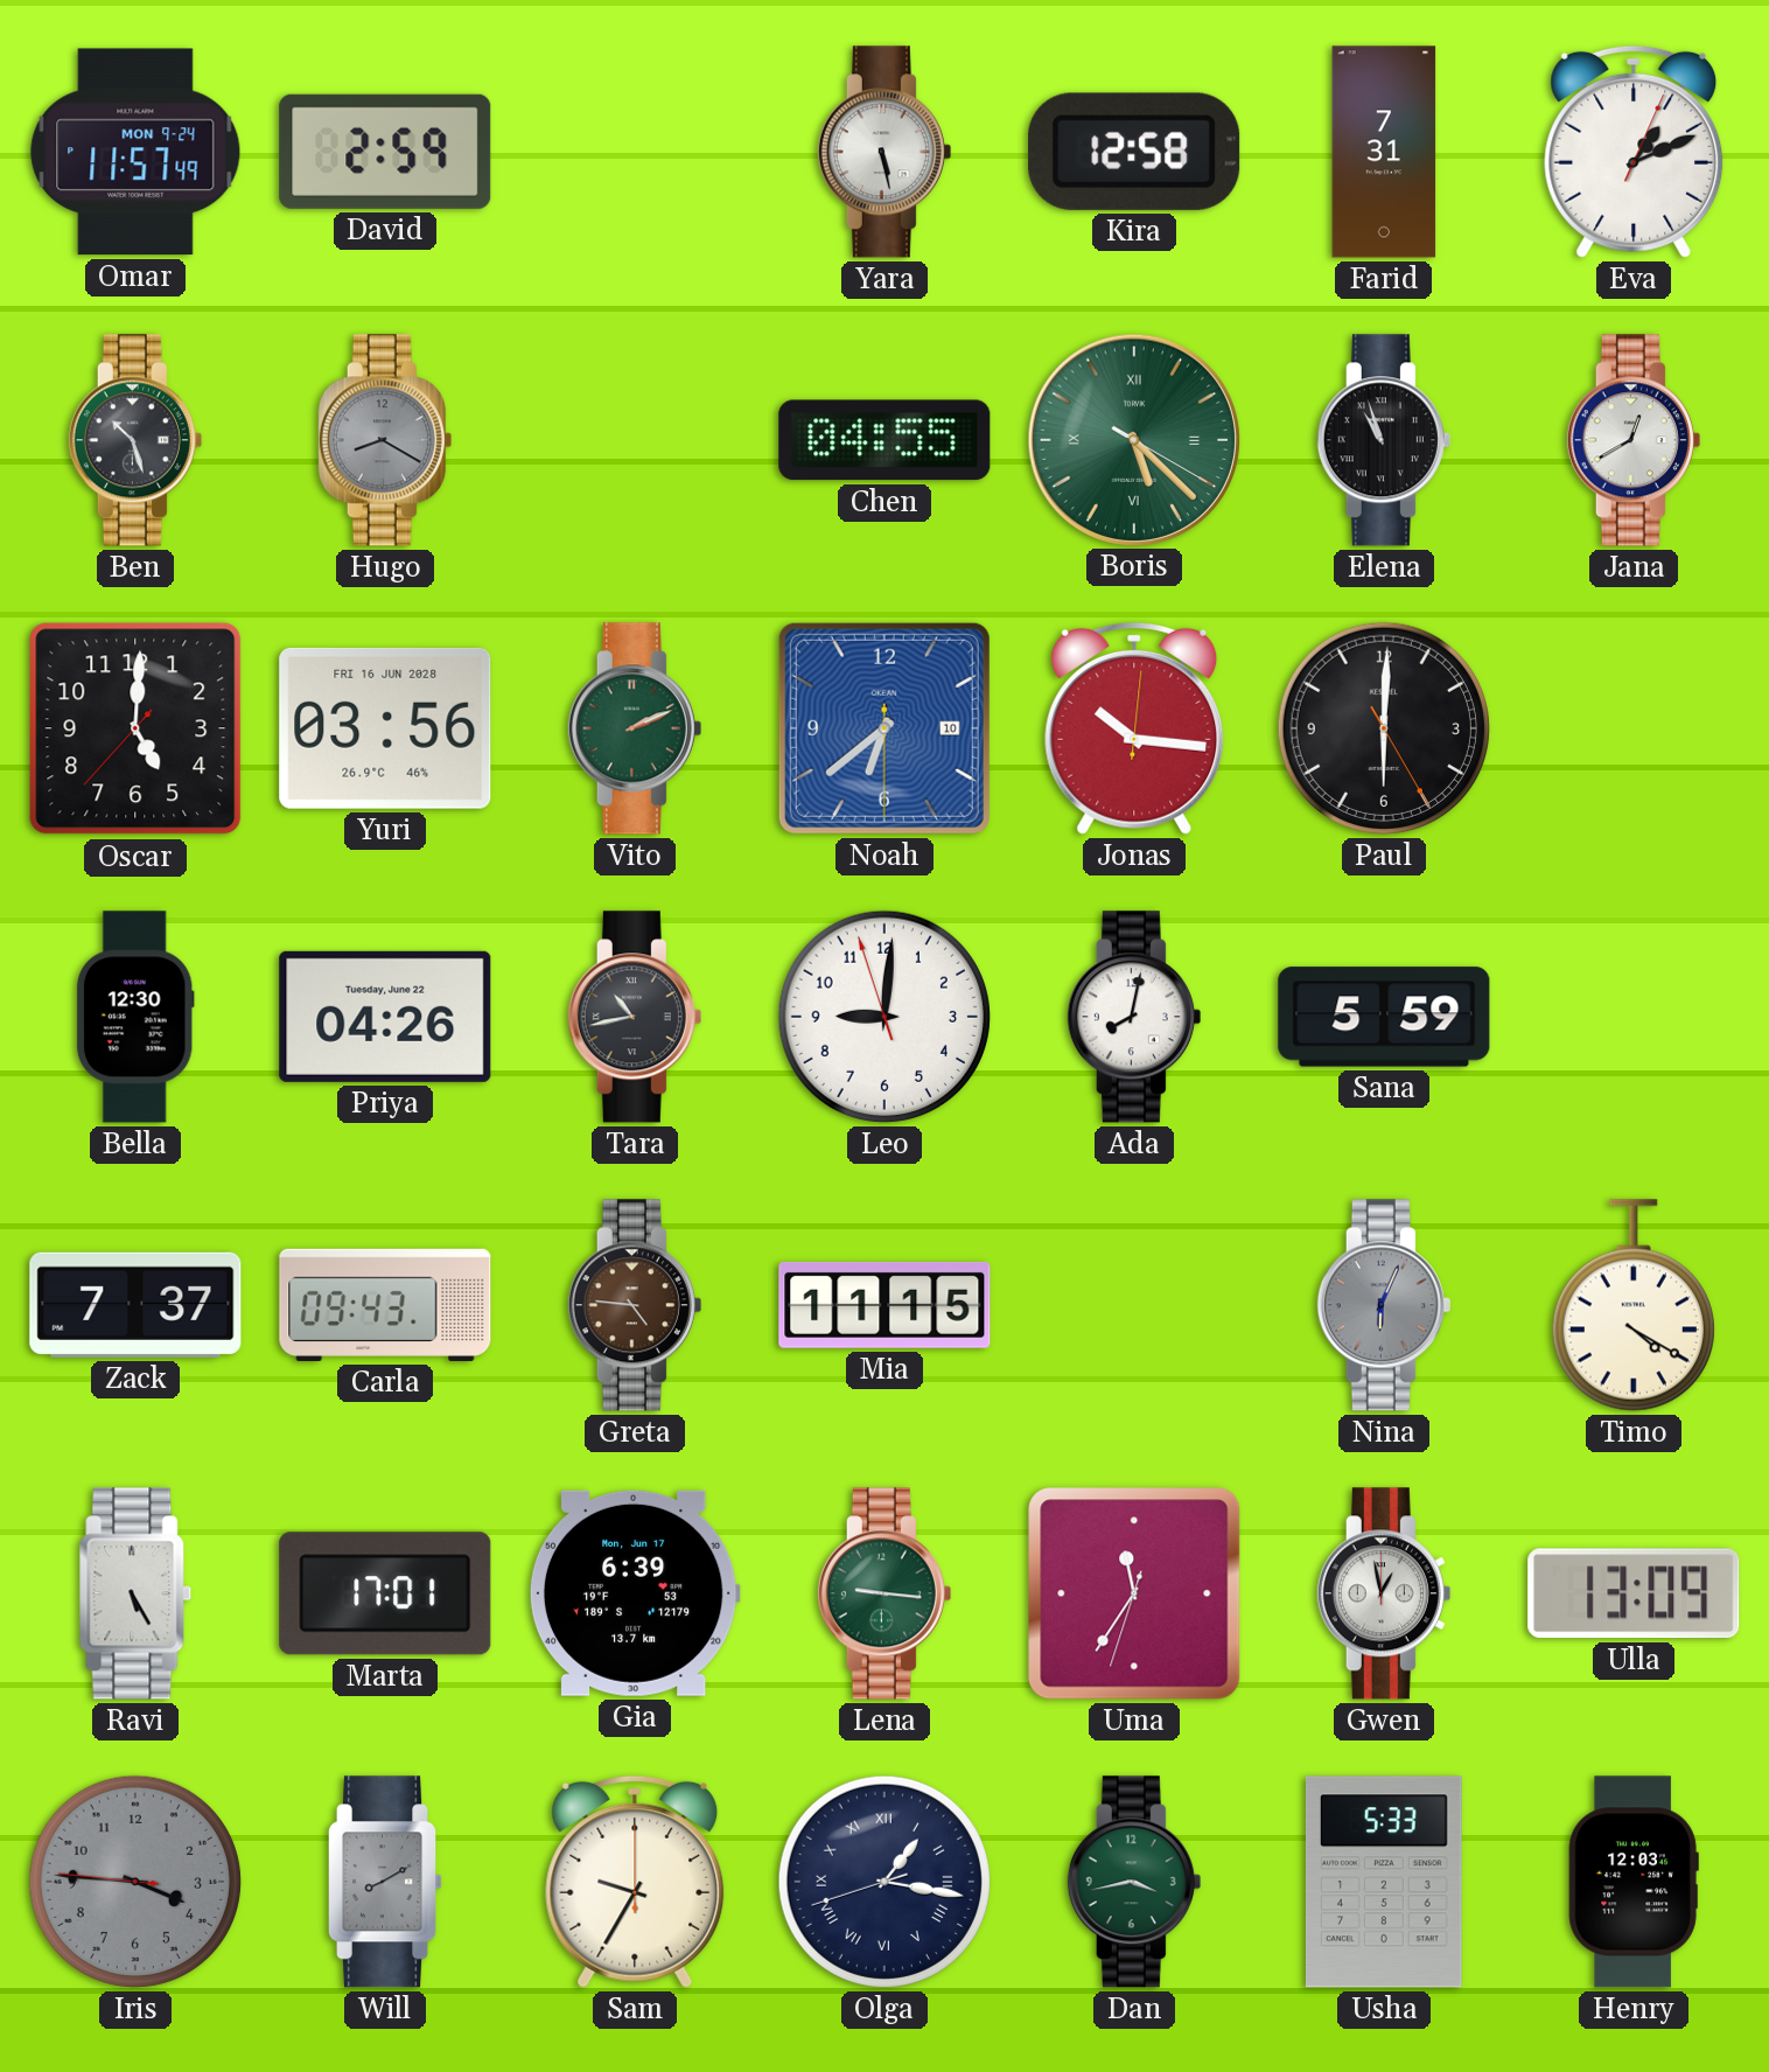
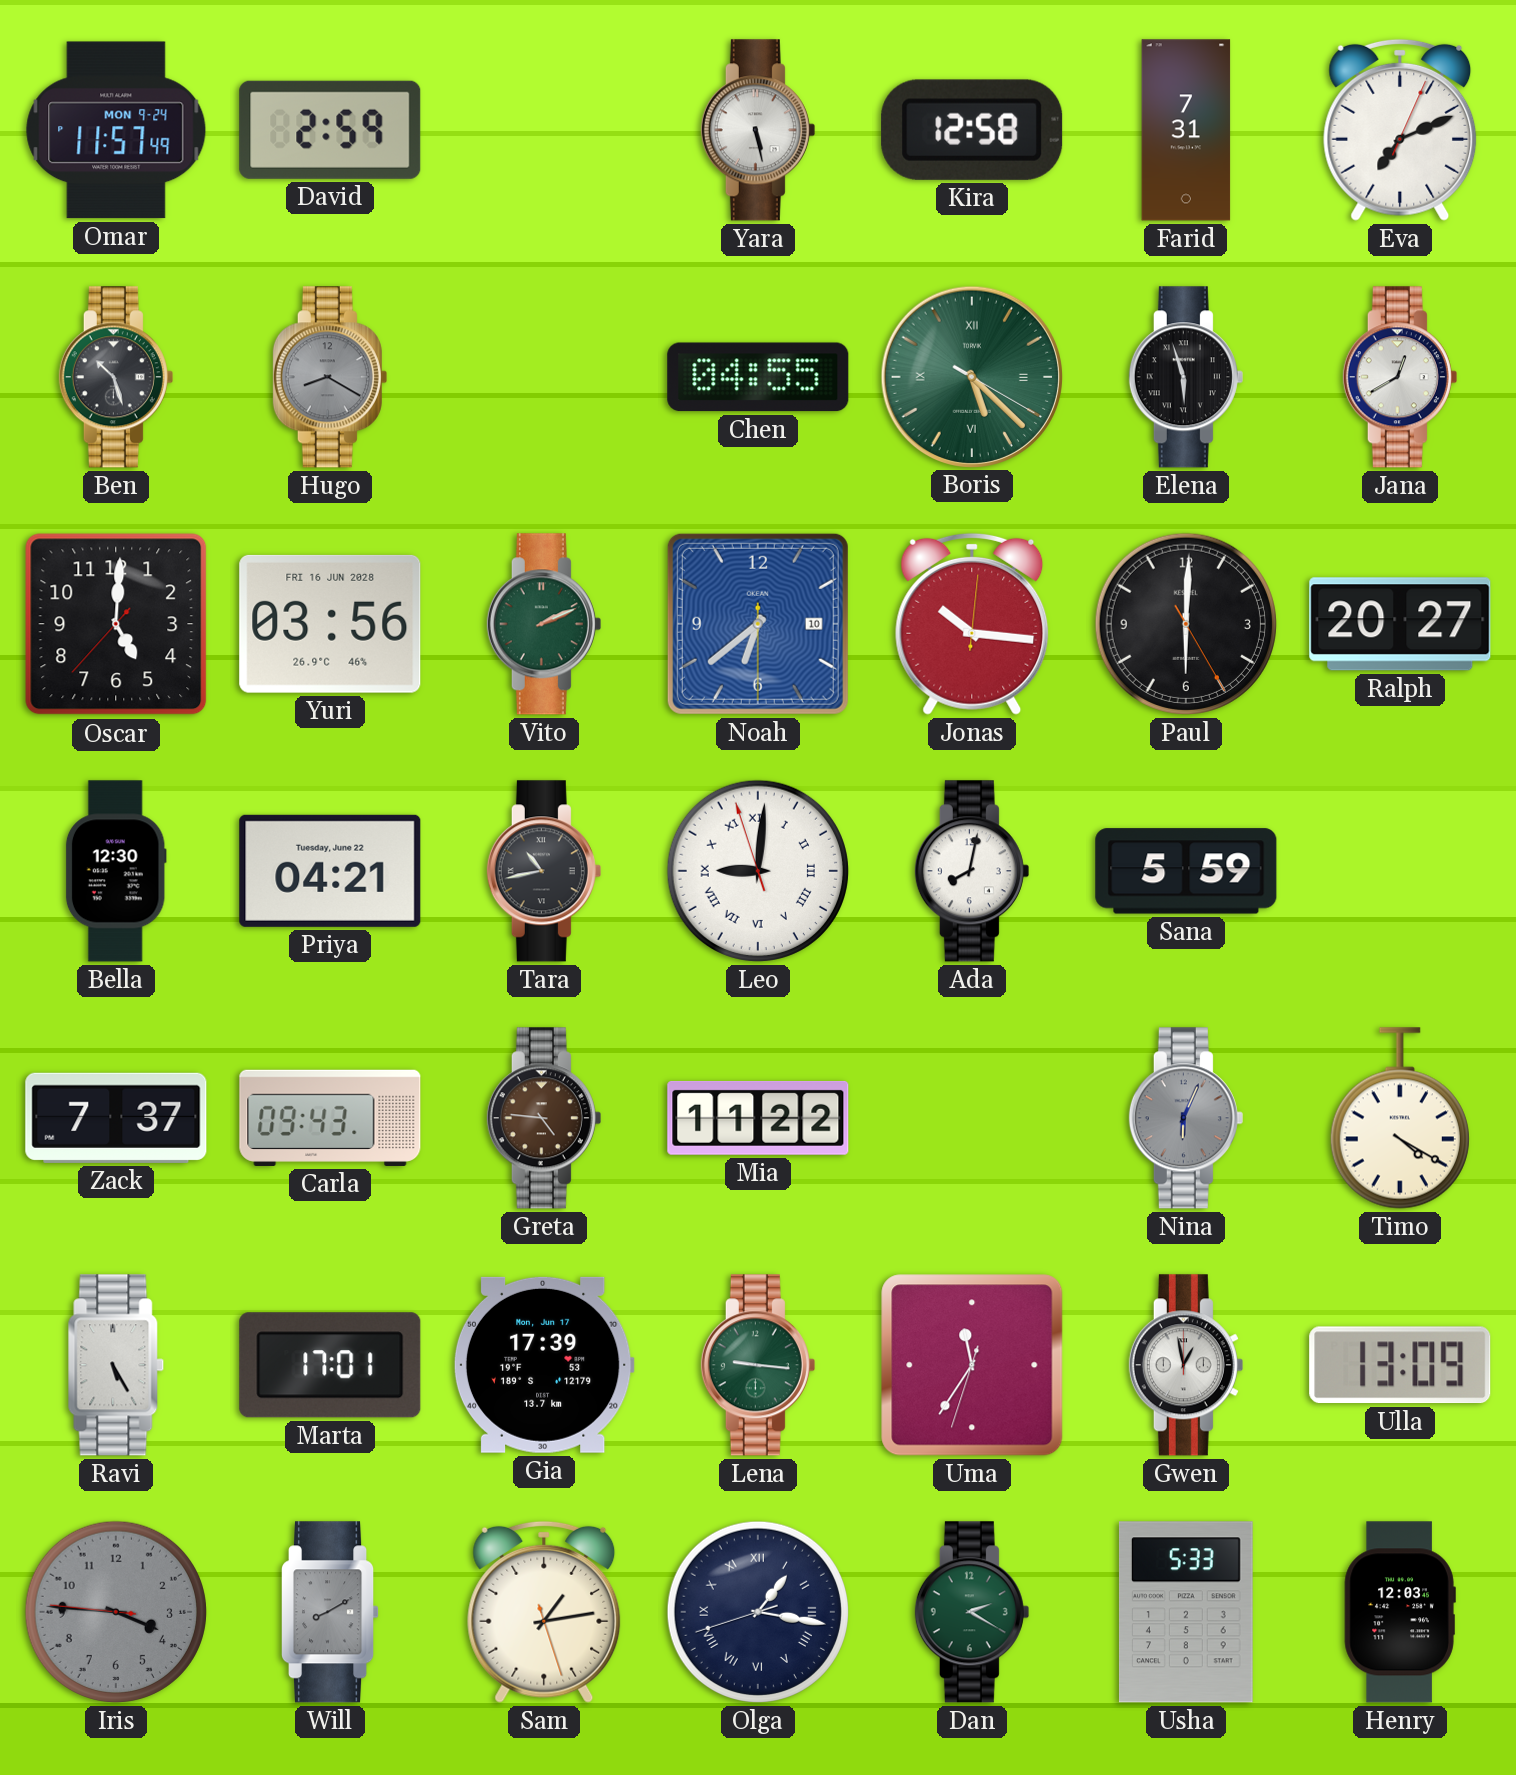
Eva: 1:11 -> 7:11
Elena: 10:57 -> 5:57
Ralph: none -> 20:27
Priya: 04:26 -> 04:21
Leo numerals: Arabic -> Roman
Mia: 11:15 -> 11:22
Gia: 6:39 -> 17:39
Sam: 9:35 -> 1:13
Dan: 3:43 -> 2:20
